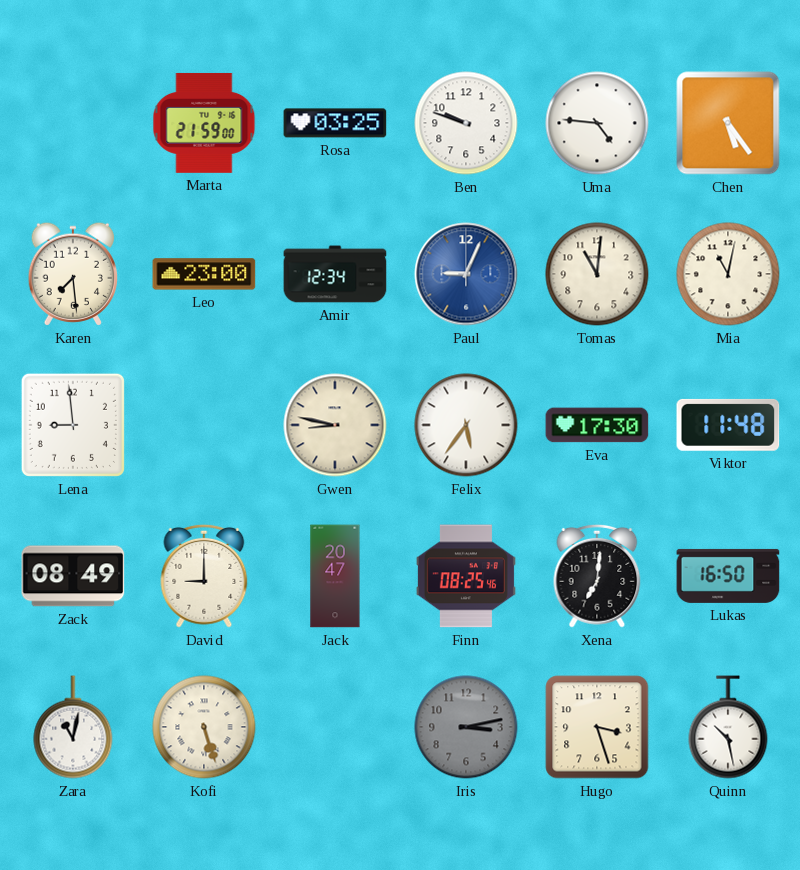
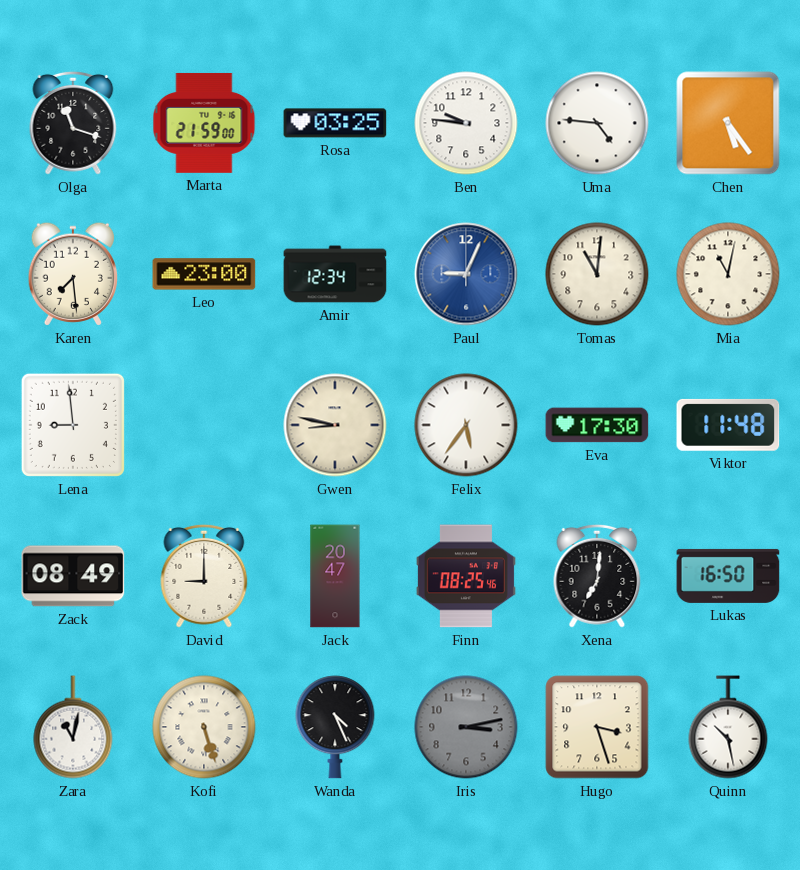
Olga: none -> 11:18
Ben: 9:48 -> 9:46
Wanda: none -> 4:26
